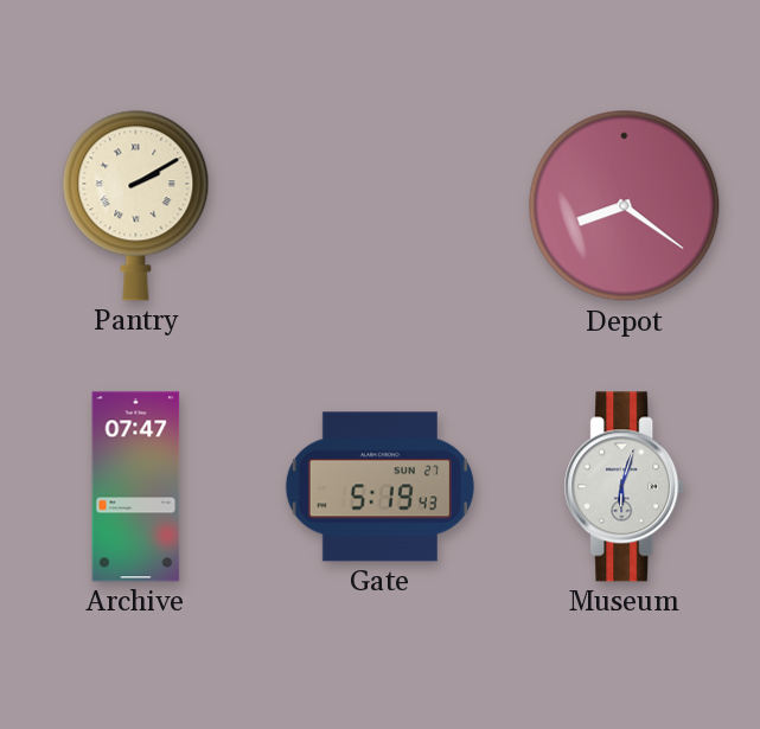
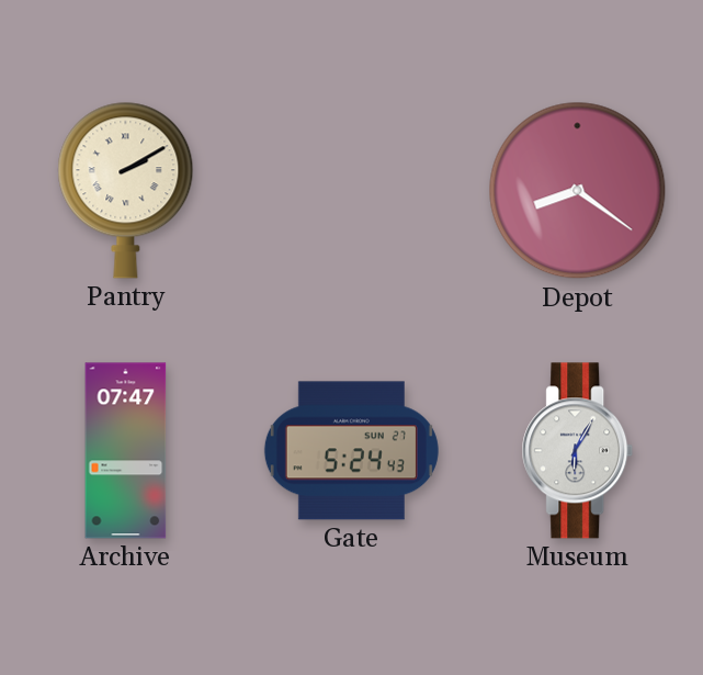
Gate: 5:19 -> 5:24
Museum: 6:03 -> 6:05
